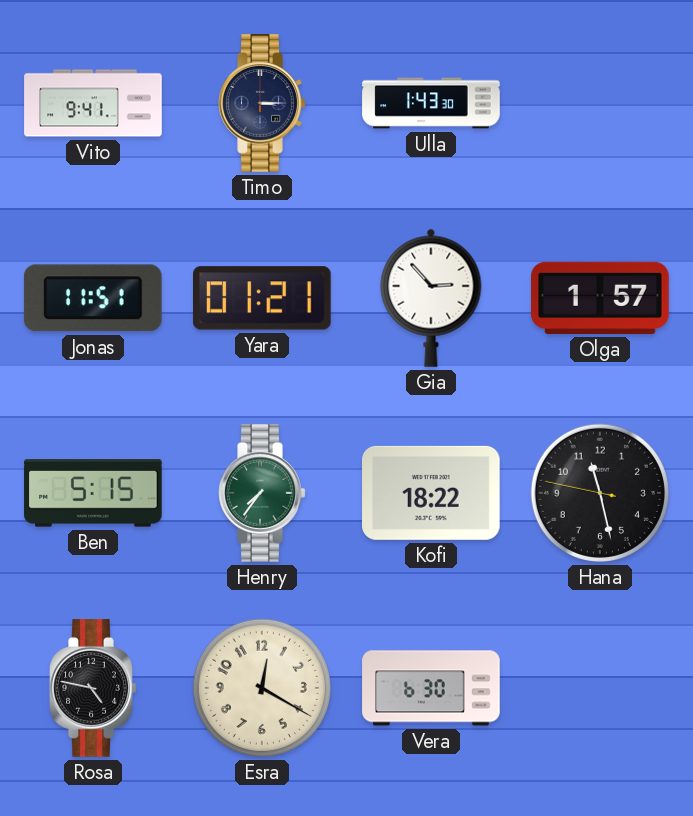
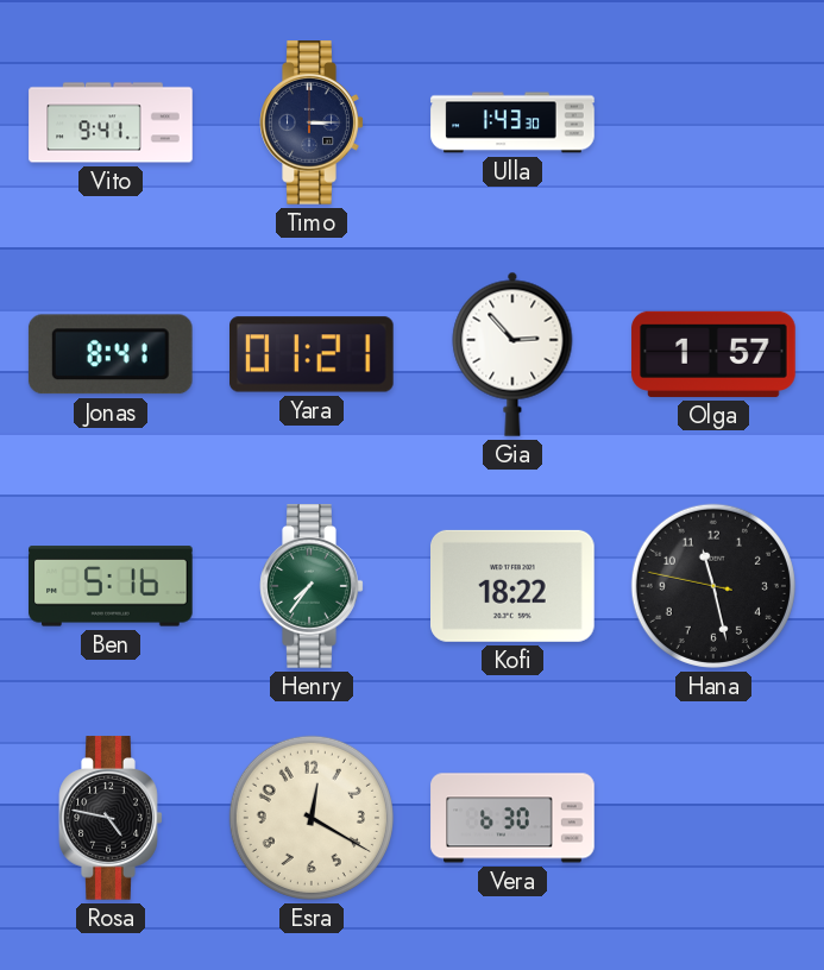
Jonas: 11:51 -> 8:41
Ben: 5:15 -> 5:16
